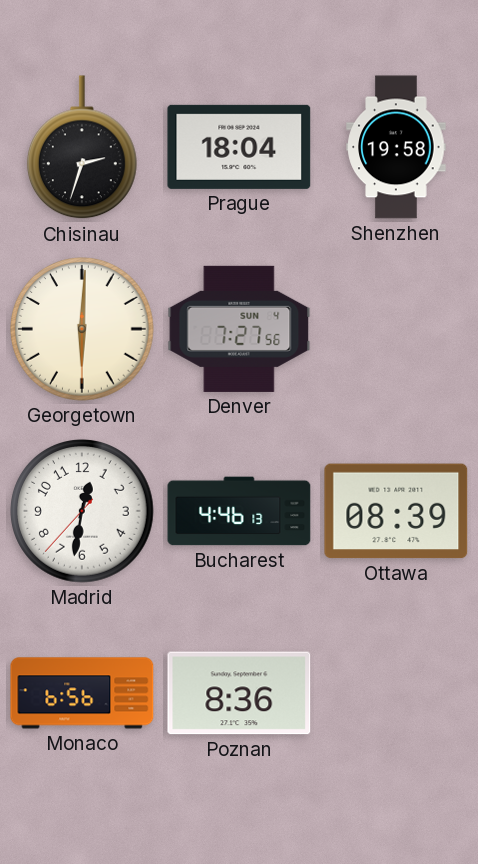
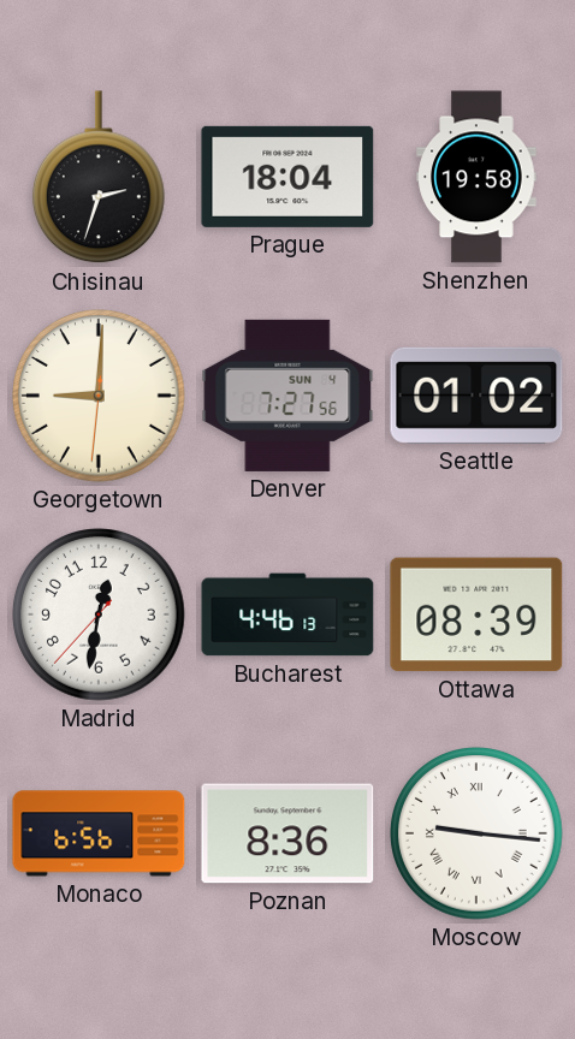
Georgetown: 6:00 -> 9:00
Seattle: none -> 01:02
Moscow: none -> 9:16
